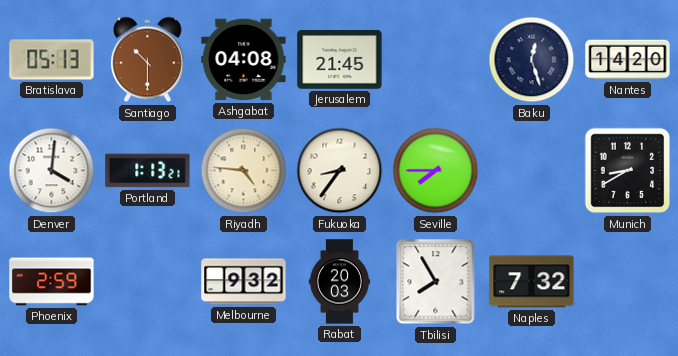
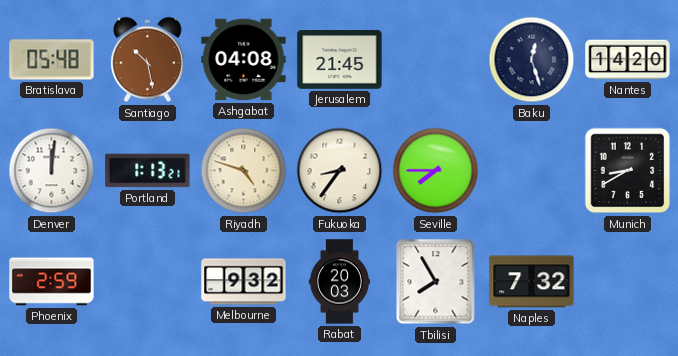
Bratislava: 05:13 -> 05:48
Santiago: 10:30 -> 10:28
Denver: 4:01 -> 12:01
Riyadh: 4:46 -> 4:48
